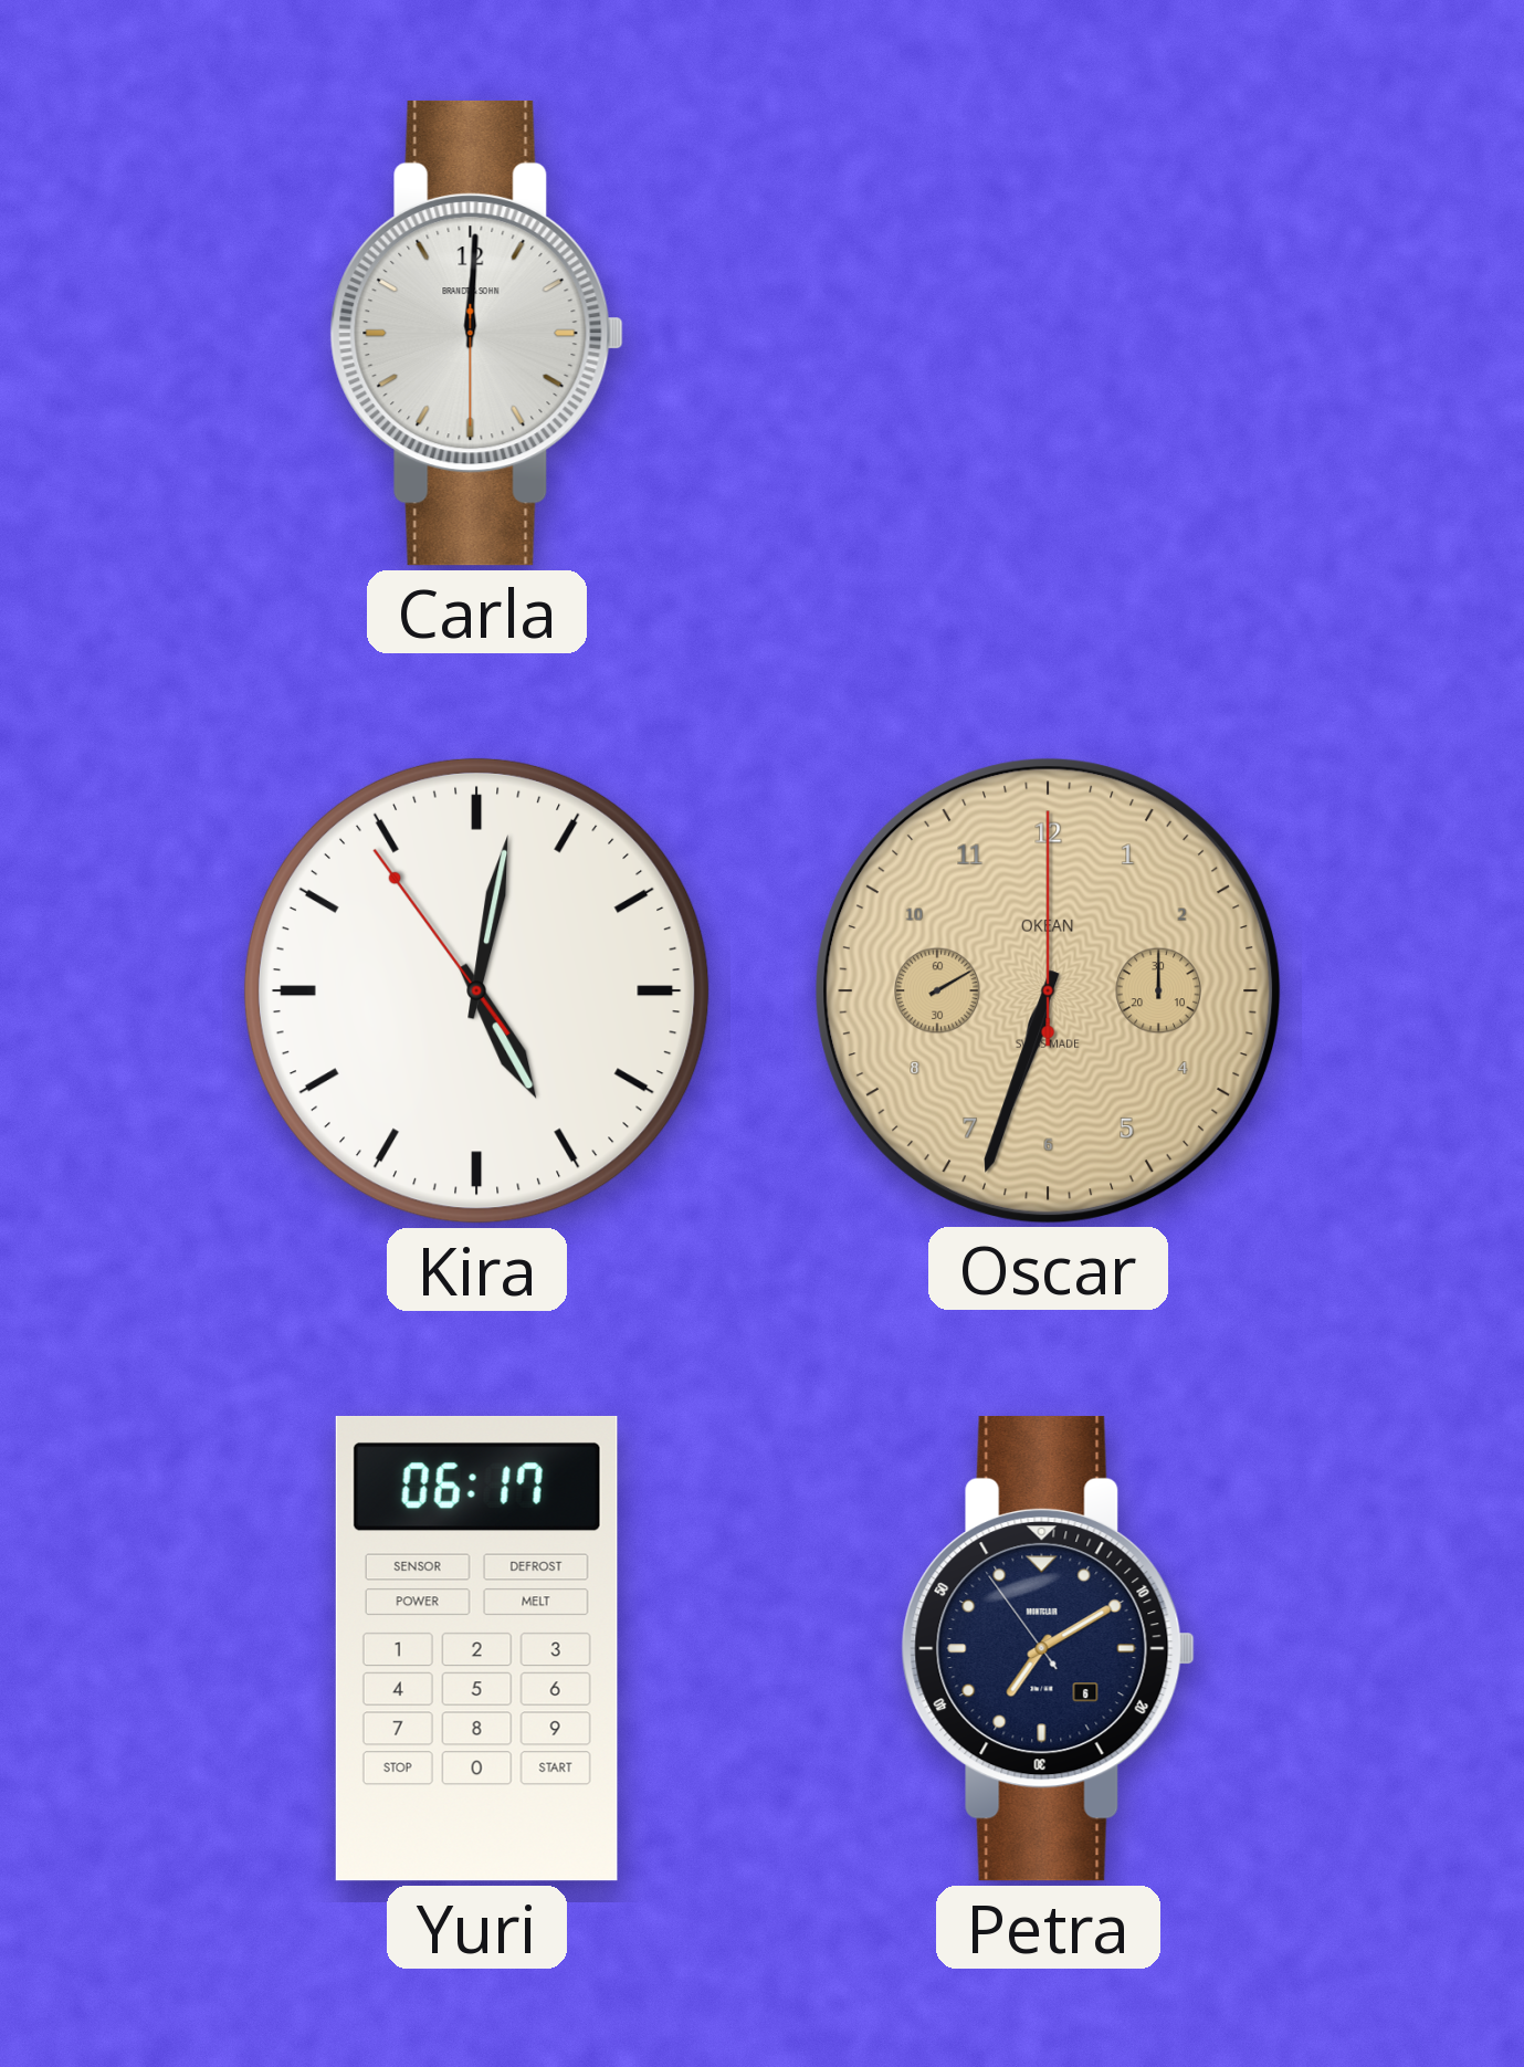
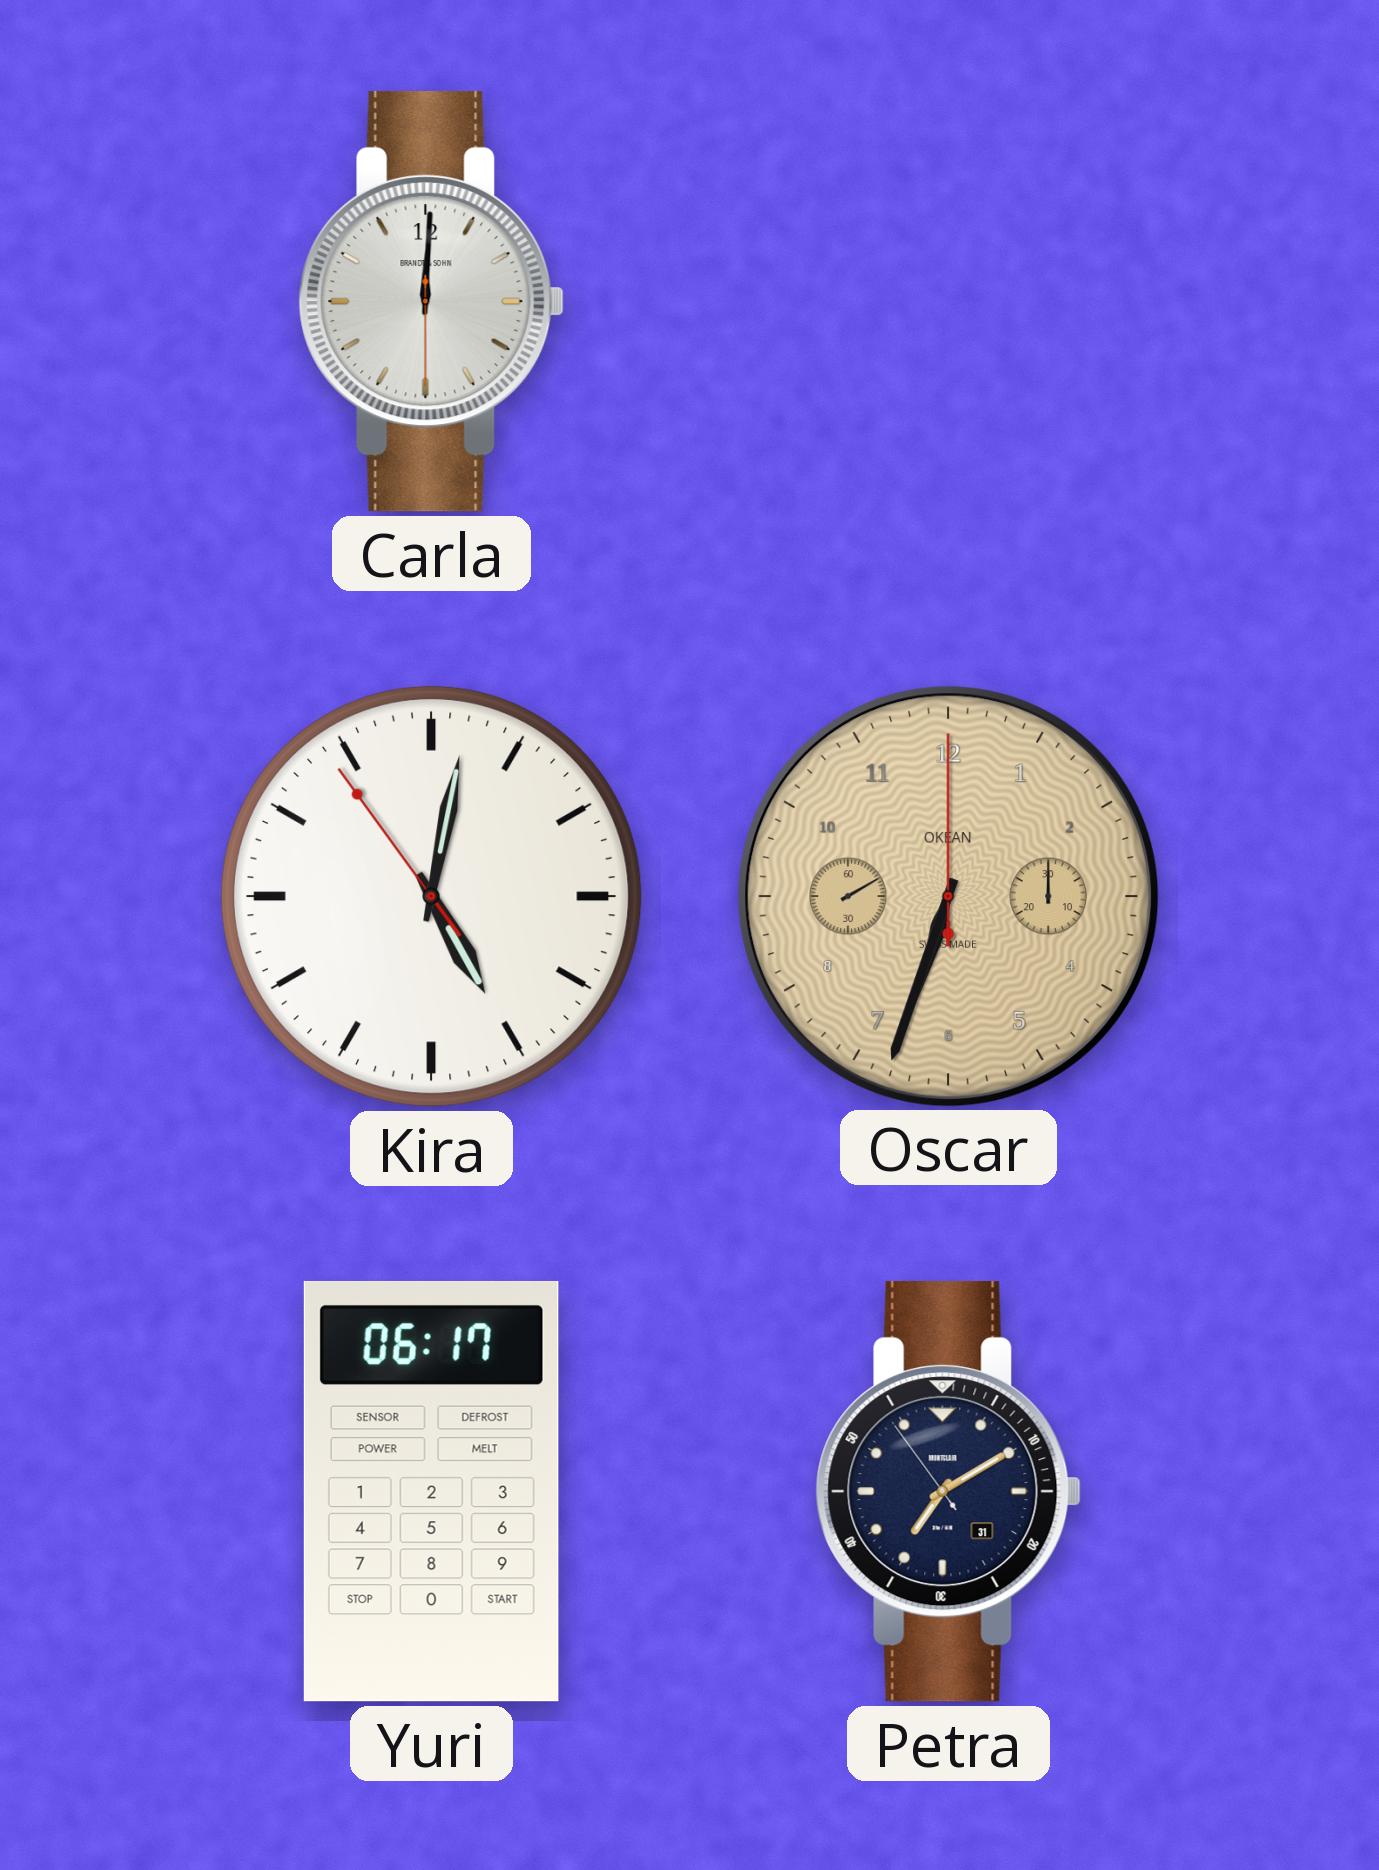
Petra date: 6 -> 31
